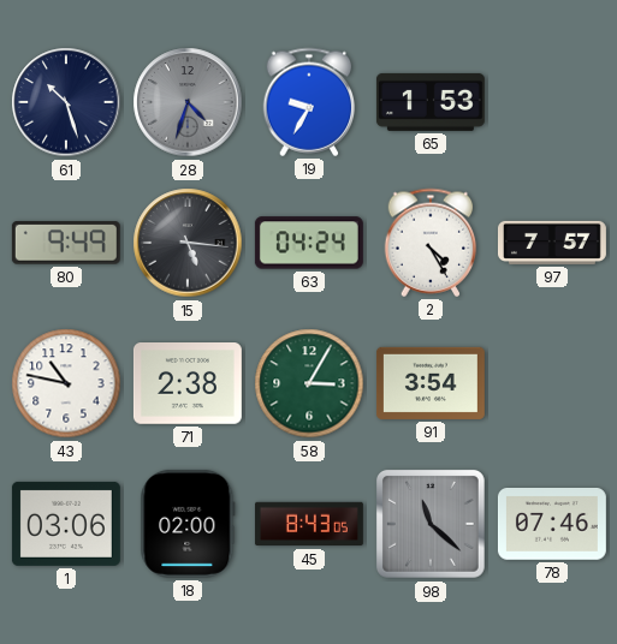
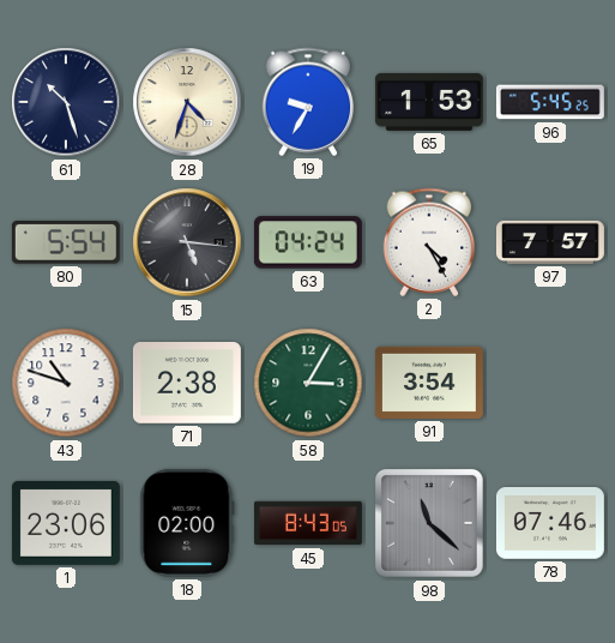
28 dial: grey -> cream
96: none -> 5:45
80: 9:49 -> 5:54
43: 10:47 -> 10:48
1: 03:06 -> 23:06
